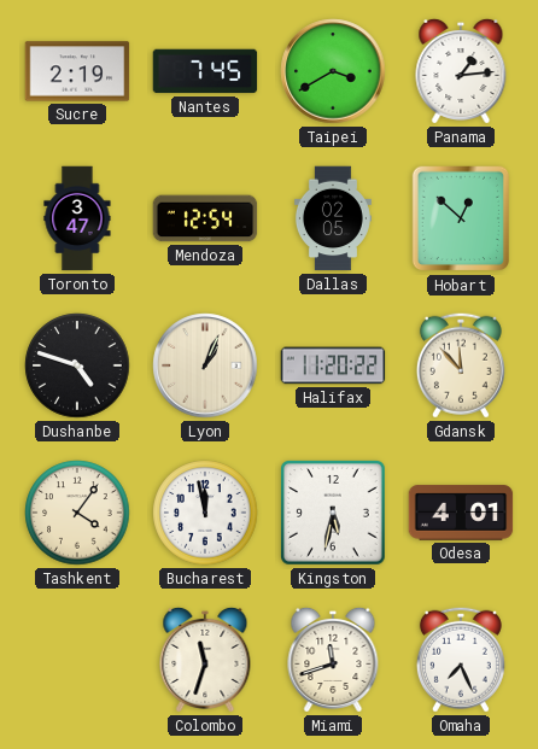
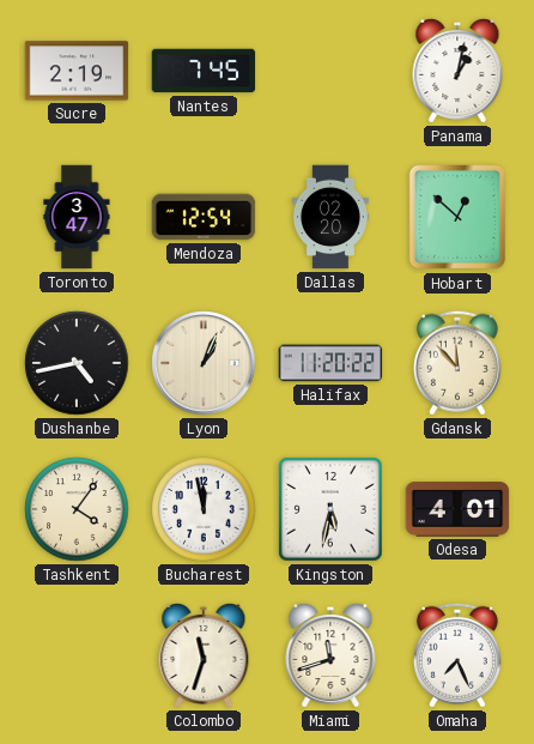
Taipei: 3:40 -> none
Panama: 1:14 -> 1:02
Dallas: 02:05 -> 02:20
Dushanbe: 4:48 -> 4:43
